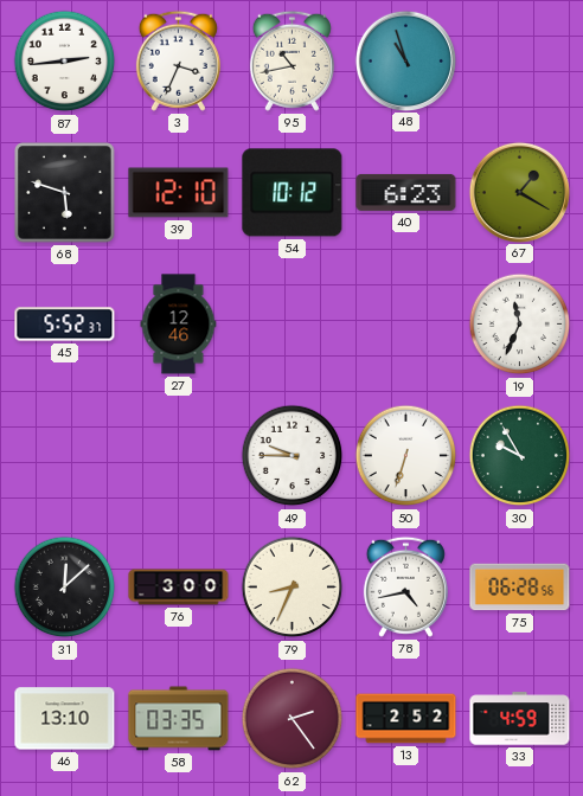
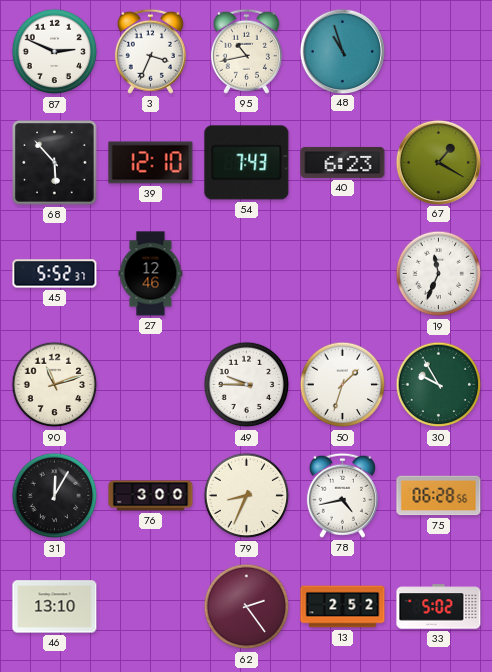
87: 2:44 -> 2:49
68: 5:48 -> 5:53
54: 10:12 -> 7:43
90: none -> 11:12
50: 6:33 -> 1:33
31: 12:08 -> 12:05
58: 03:35 -> none
33: 4:59 -> 5:02
